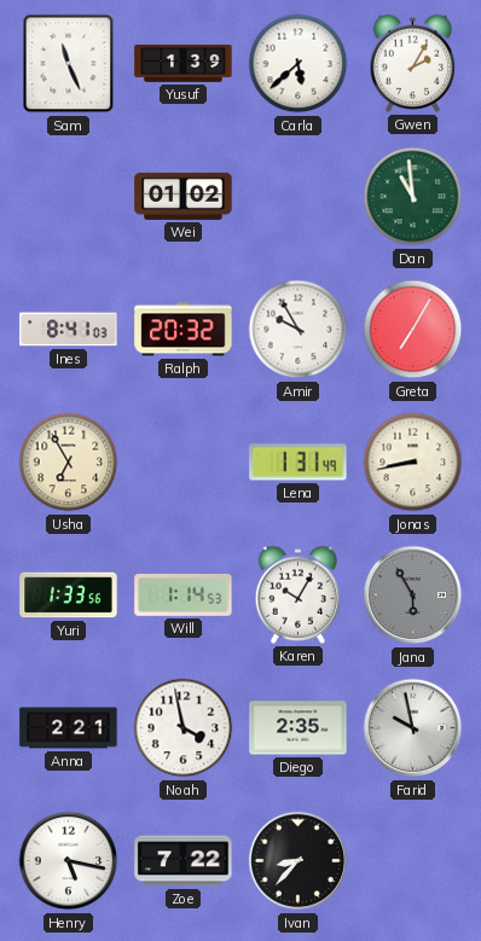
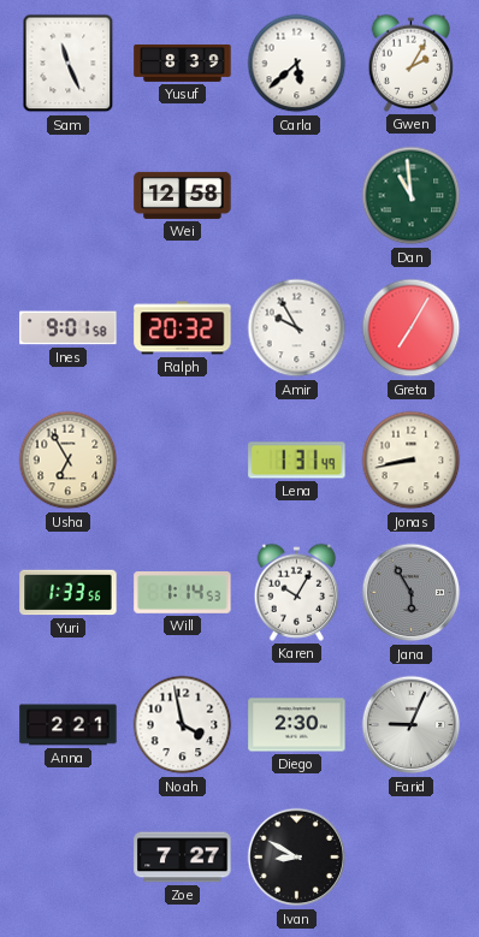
Yusuf: 1:39 -> 8:39
Wei: 01:02 -> 12:58
Ines: 8:41 -> 9:01
Diego: 2:35 -> 2:30
Farid: 9:58 -> 9:04
Henry: 5:17 -> none
Zoe: 7:22 -> 7:27
Ivan: 8:37 -> 8:50
